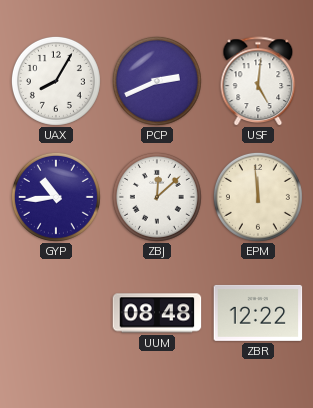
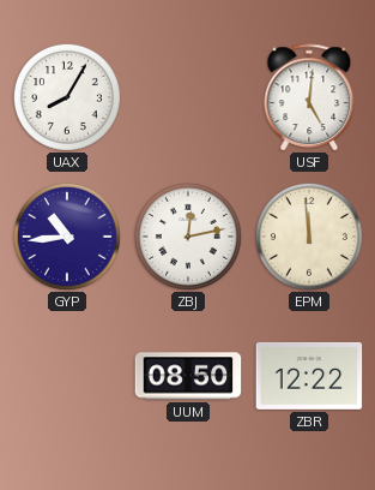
PCP: 2:41 -> none
ZBJ: 12:08 -> 12:13
UUM: 08:48 -> 08:50
